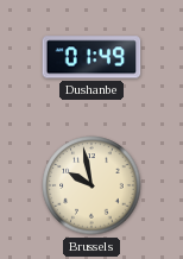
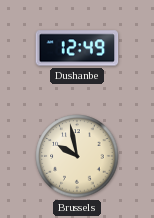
Dushanbe: 01:49 -> 12:49
